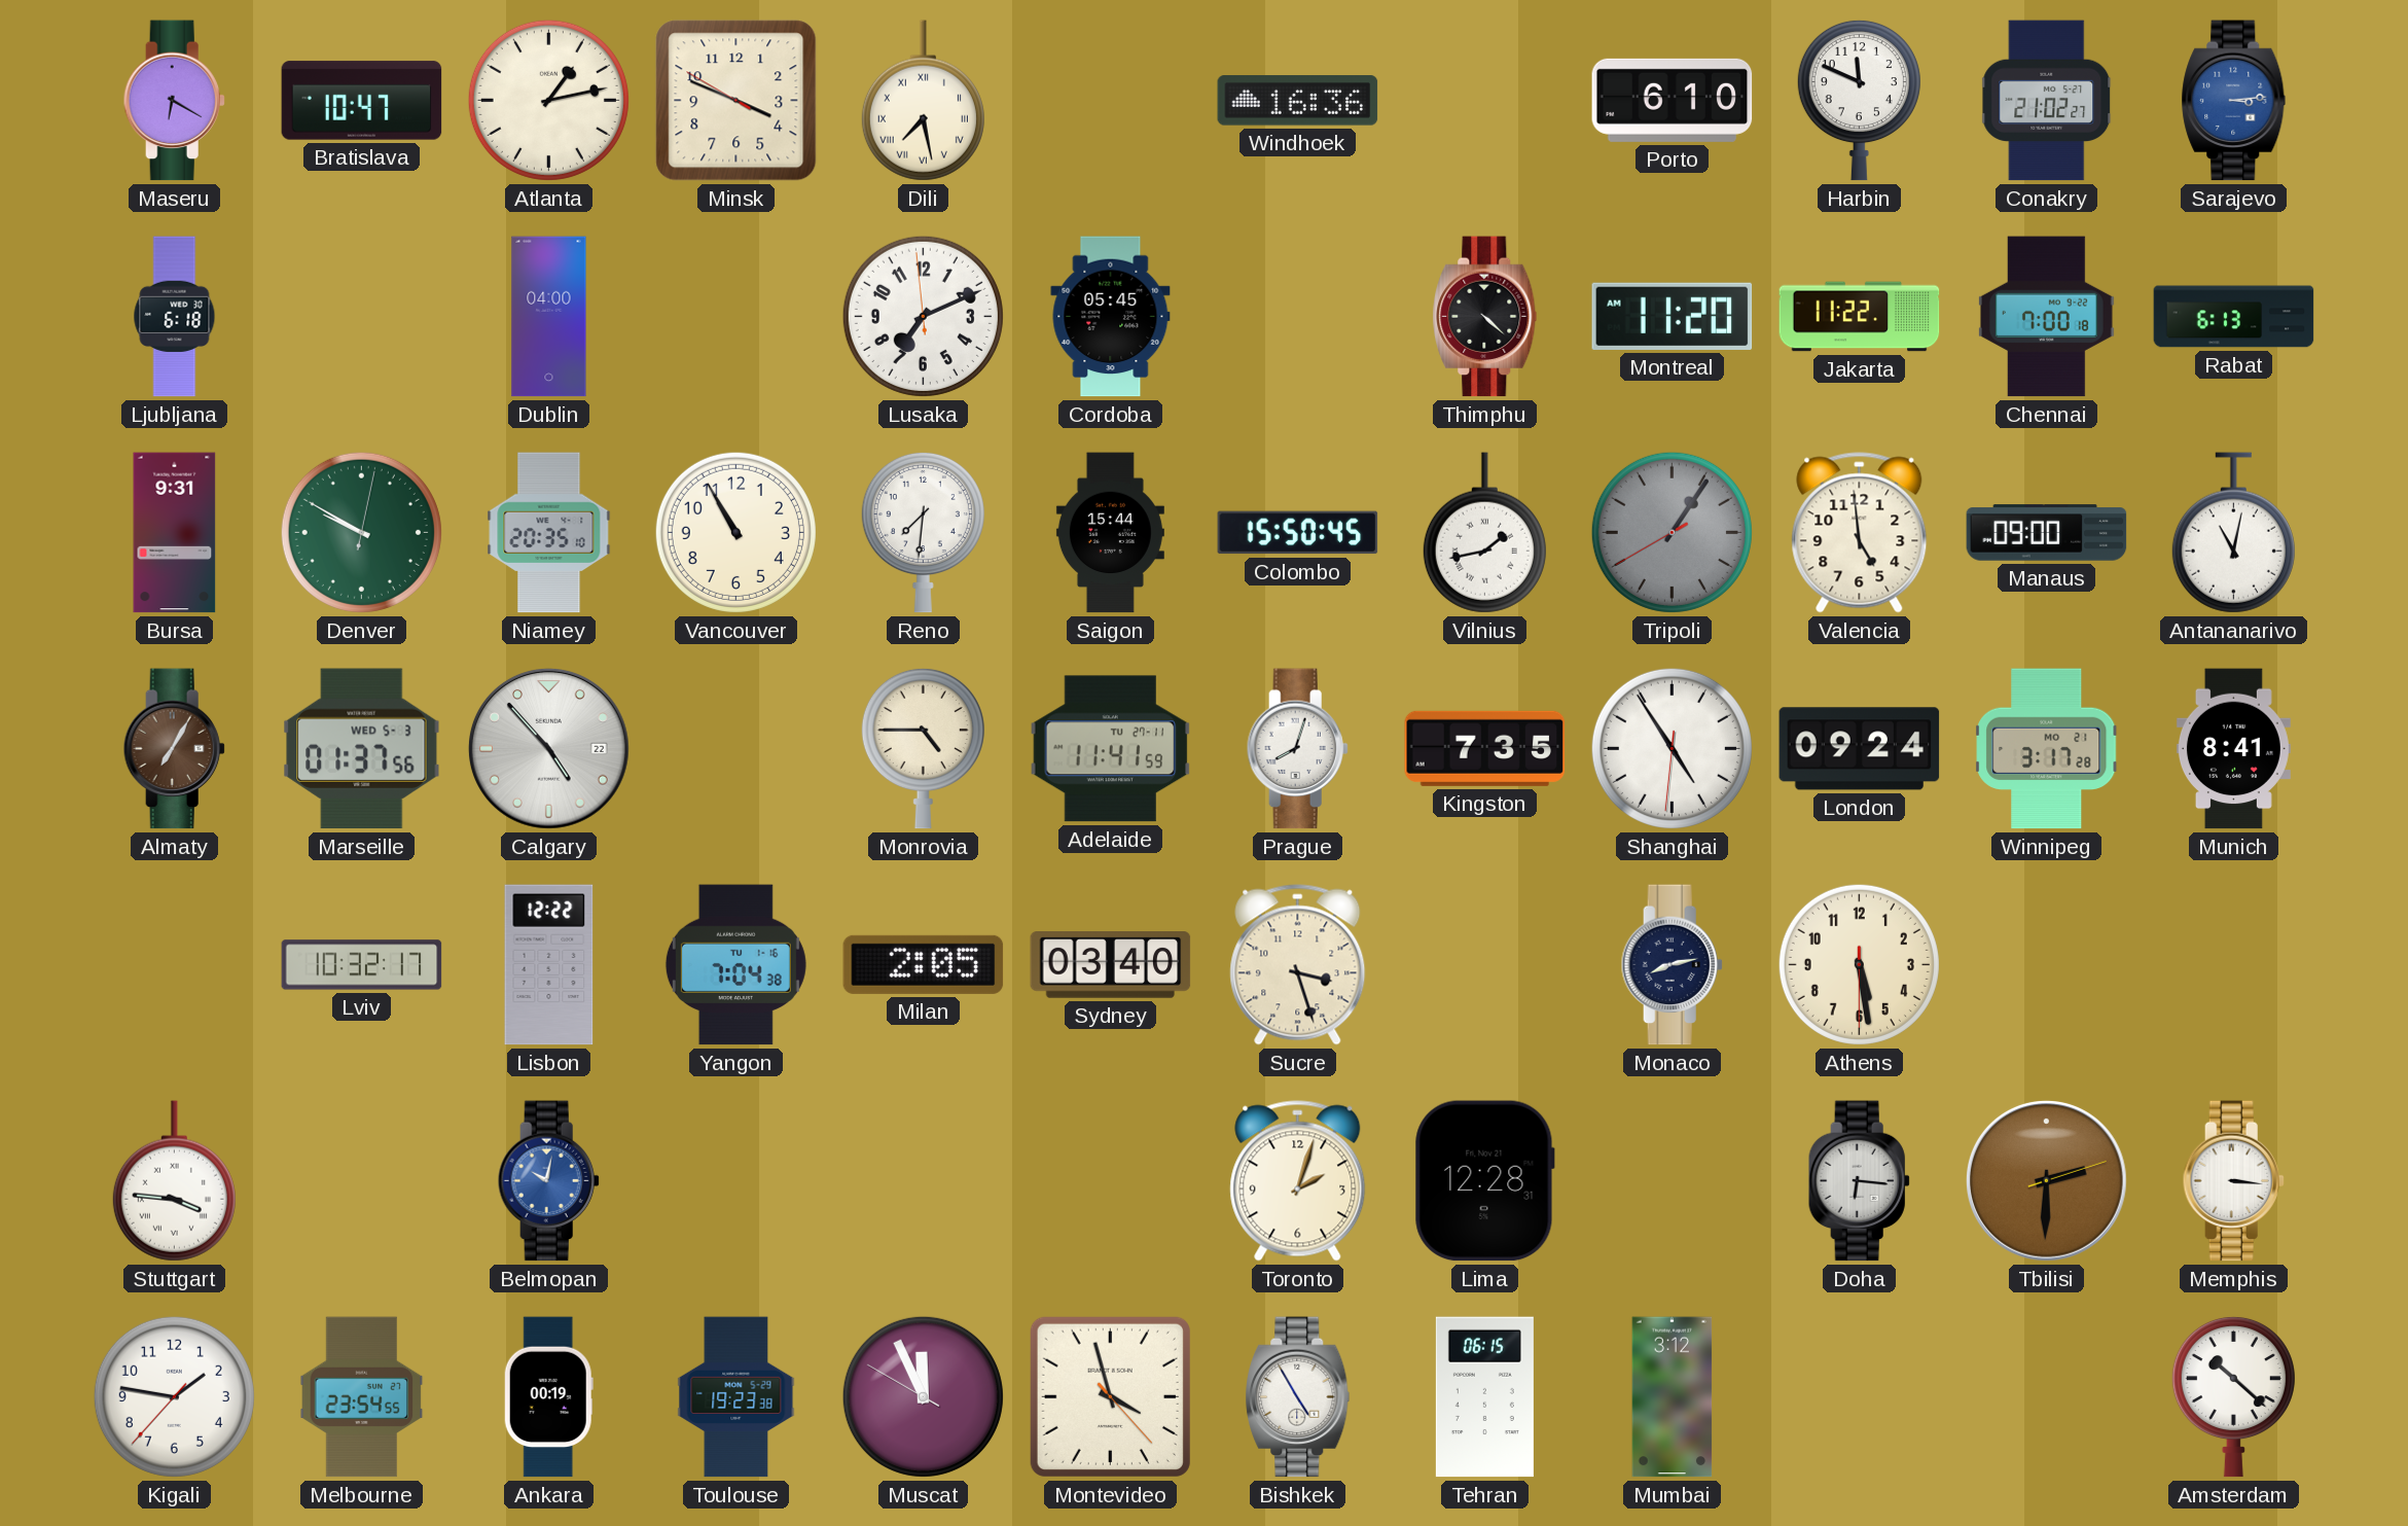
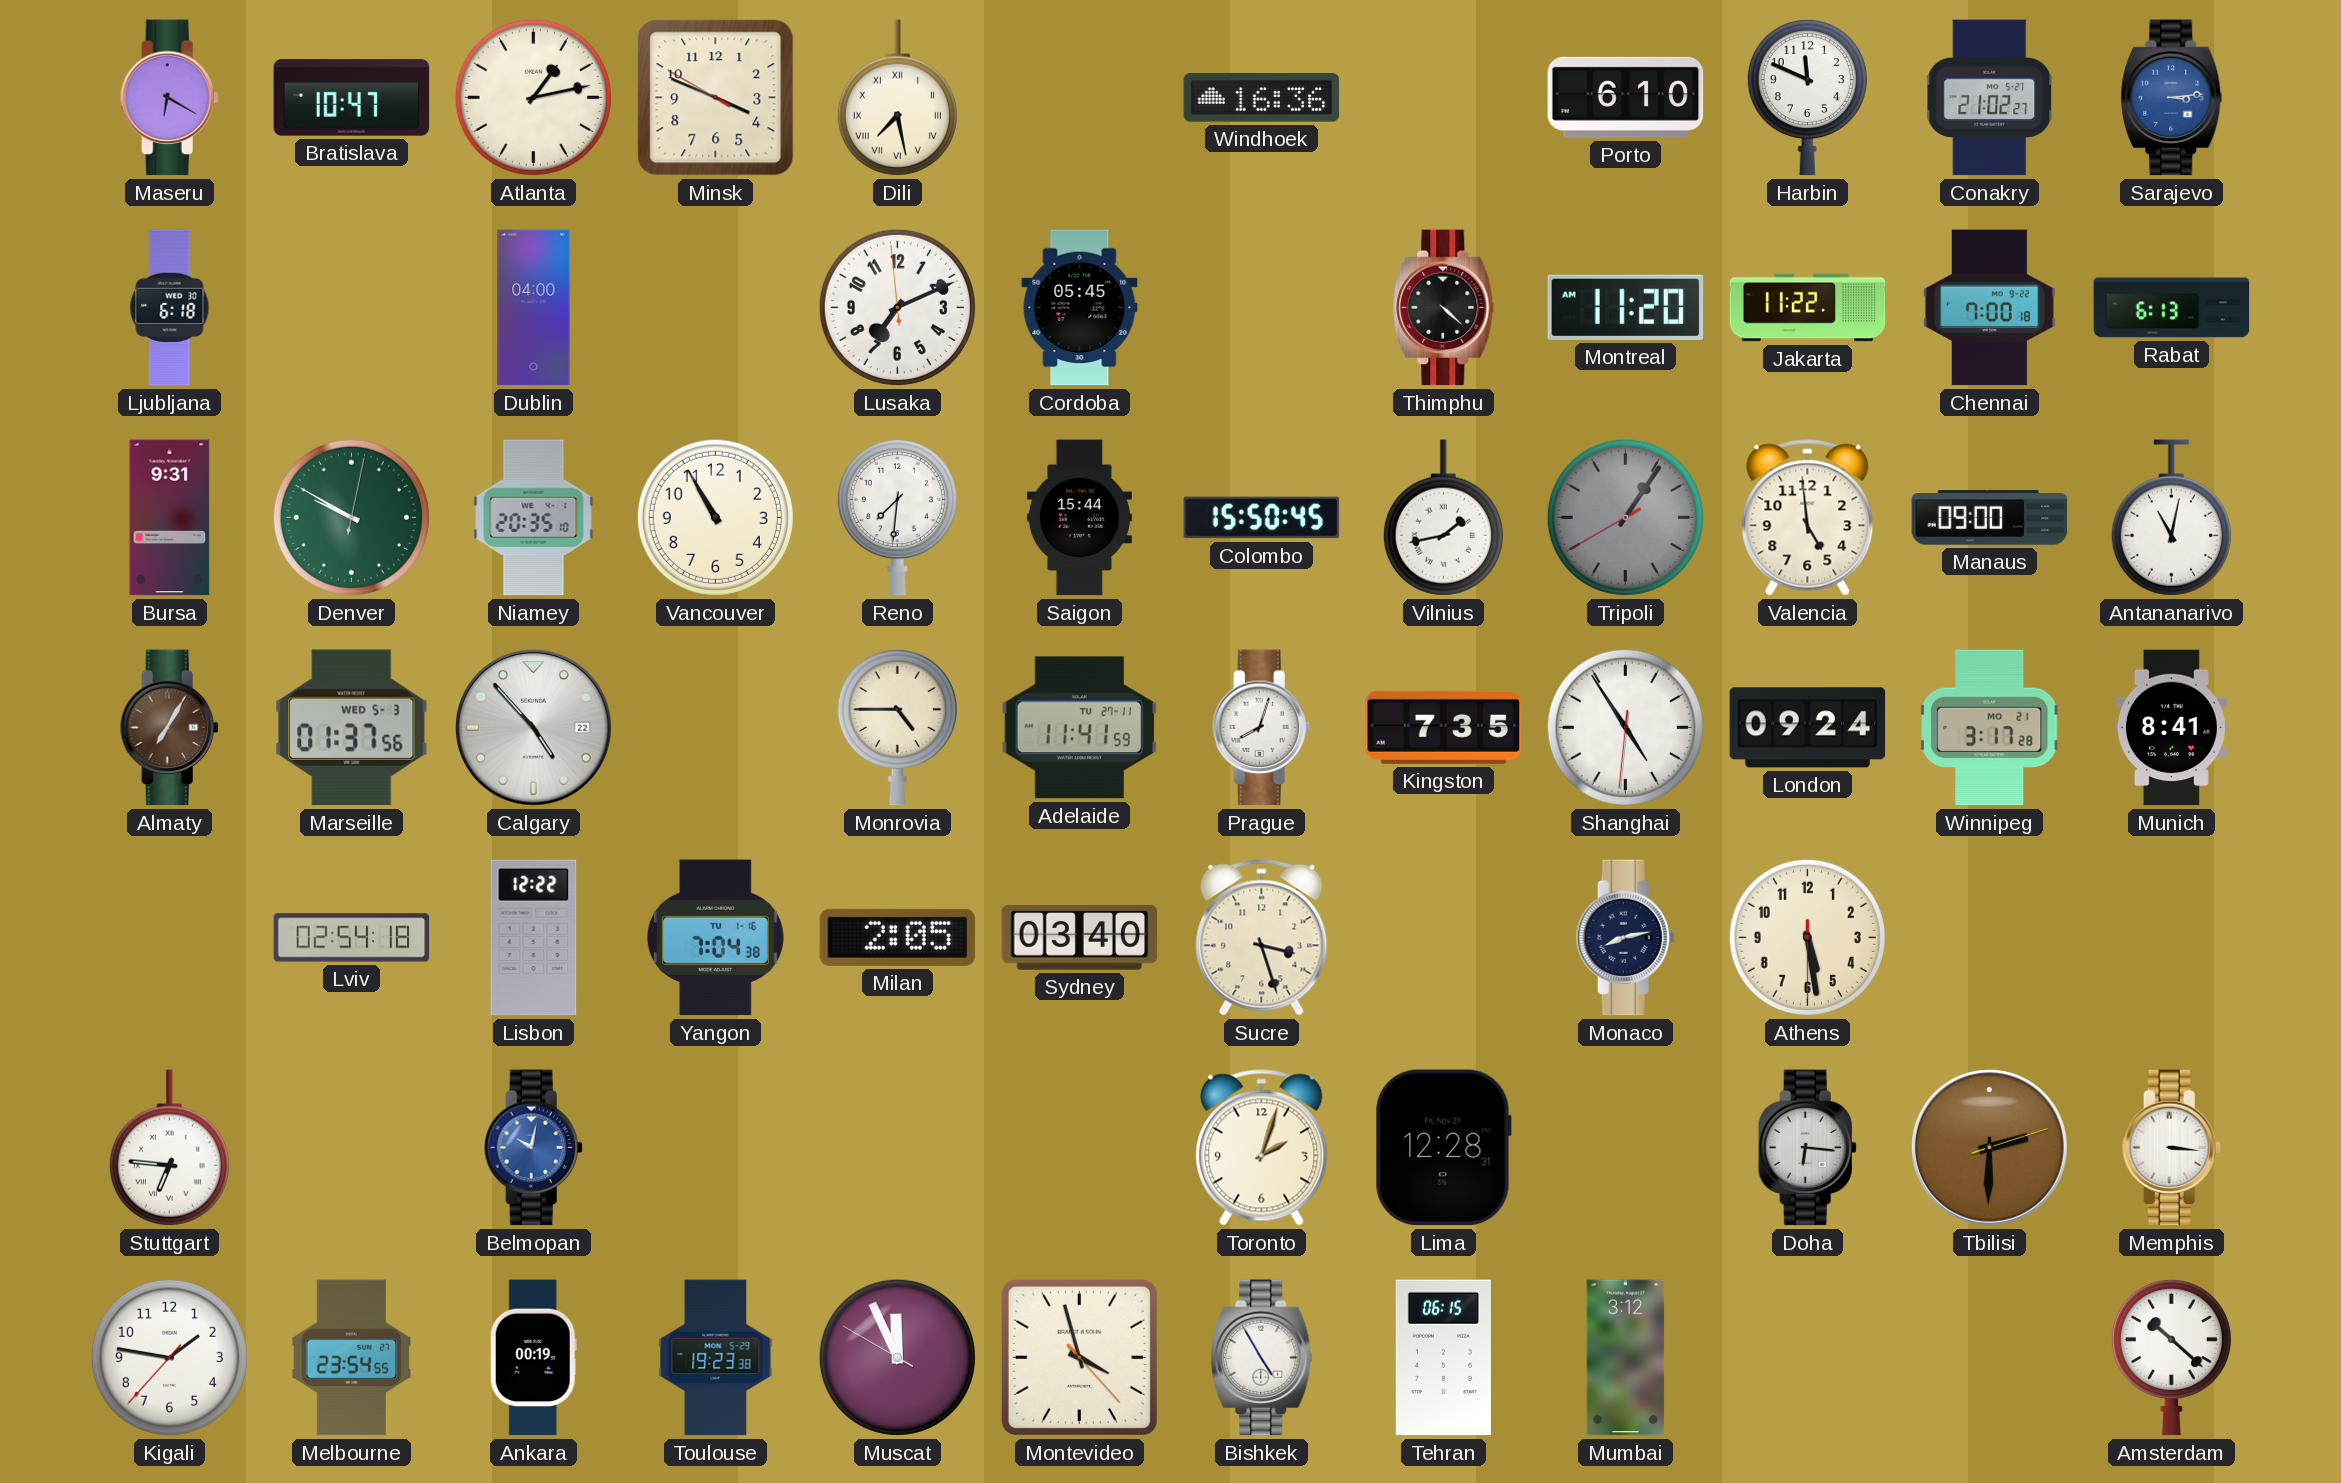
Lviv: 10:32 -> 02:54
Stuttgart: 3:46 -> 6:46
